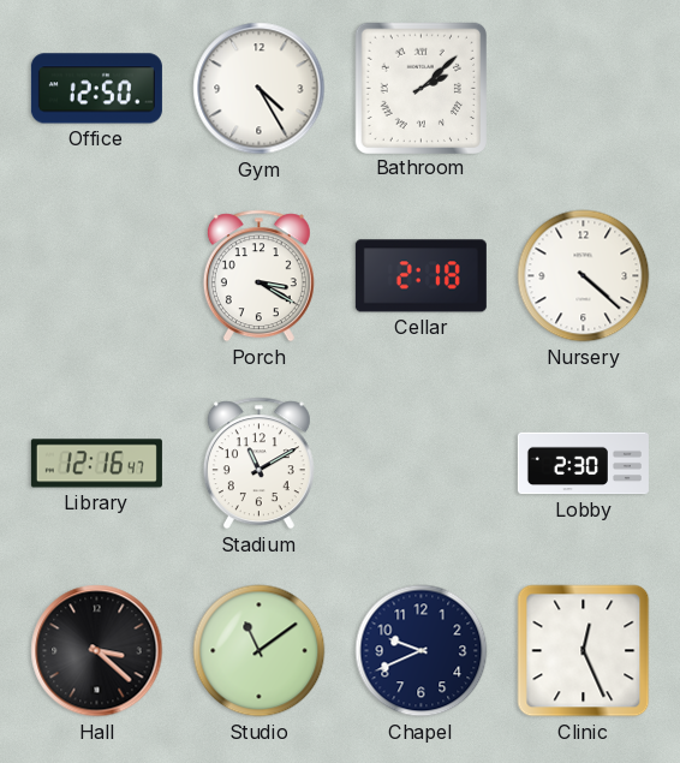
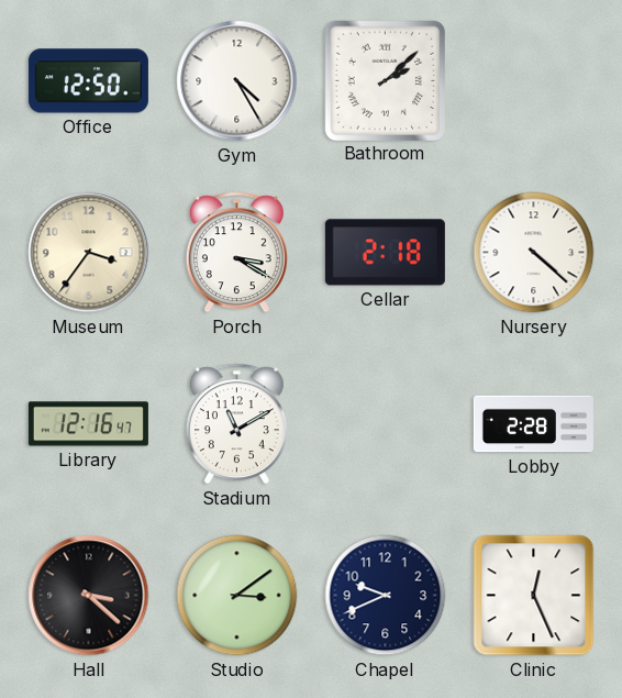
Museum: none -> 3:36
Lobby: 2:30 -> 2:28
Studio: 11:09 -> 3:09
